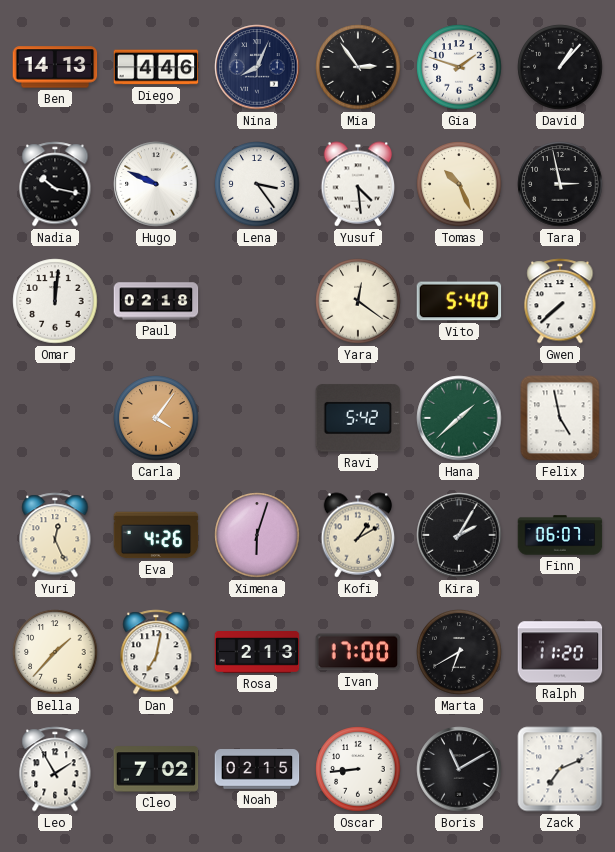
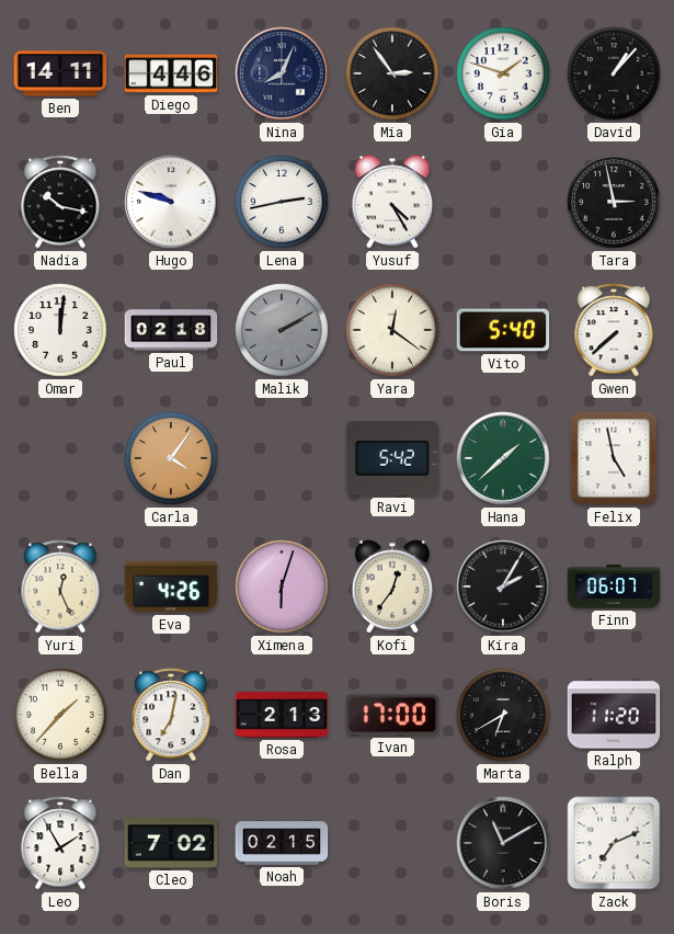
Ben: 14:13 -> 14:11
Hugo: 9:49 -> 9:48
Lena: 3:24 -> 2:43
Yusuf: 4:29 -> 4:25
Tomas: 10:26 -> none
Malik: none -> 2:10
Kofi: 1:10 -> 12:36
Oscar: 8:44 -> none
